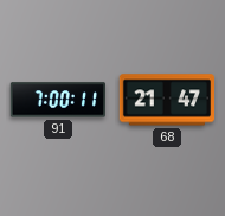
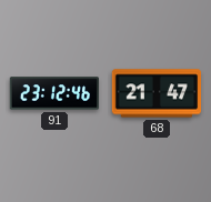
91: 7:00 -> 23:12
